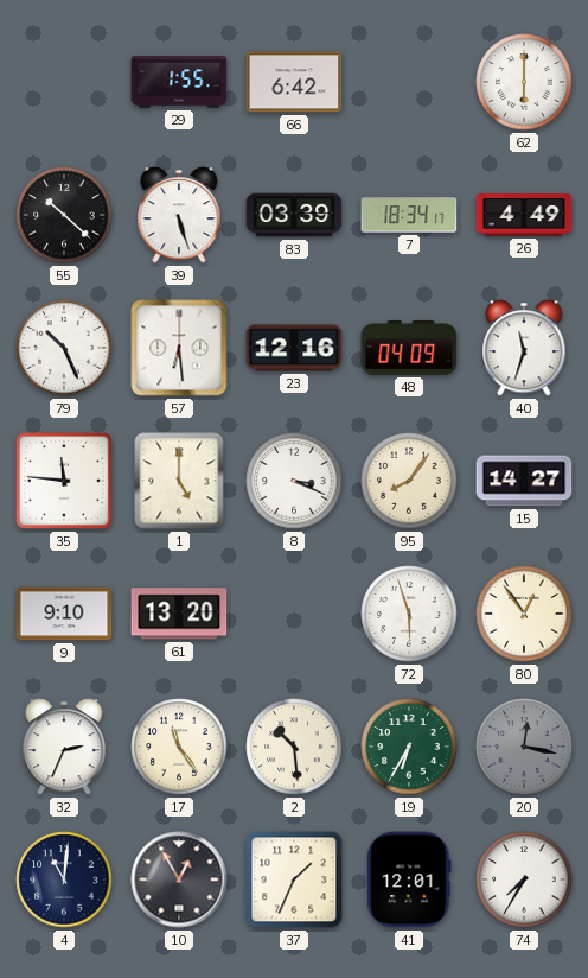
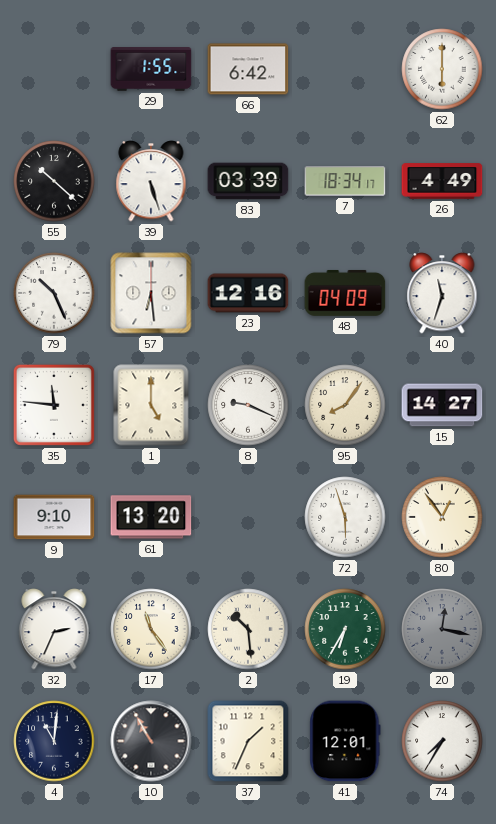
8: 3:19 -> 9:19
10: 12:55 -> 10:55
